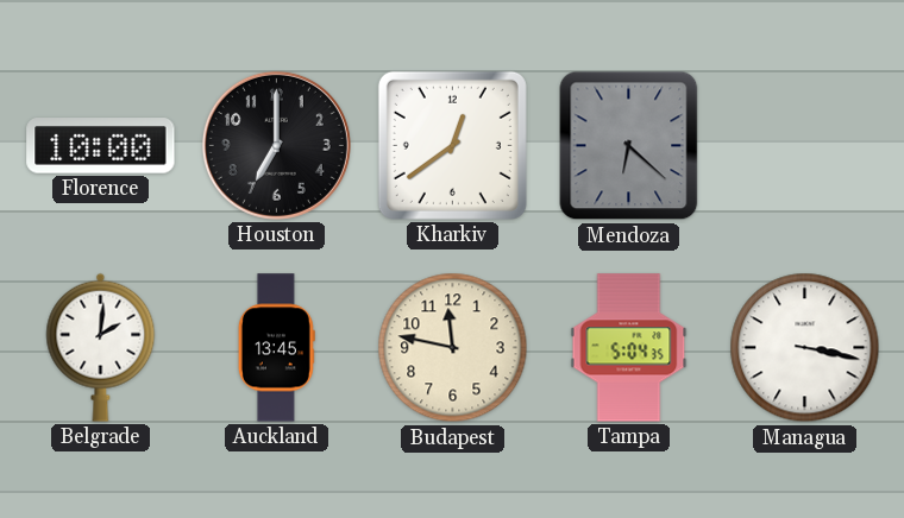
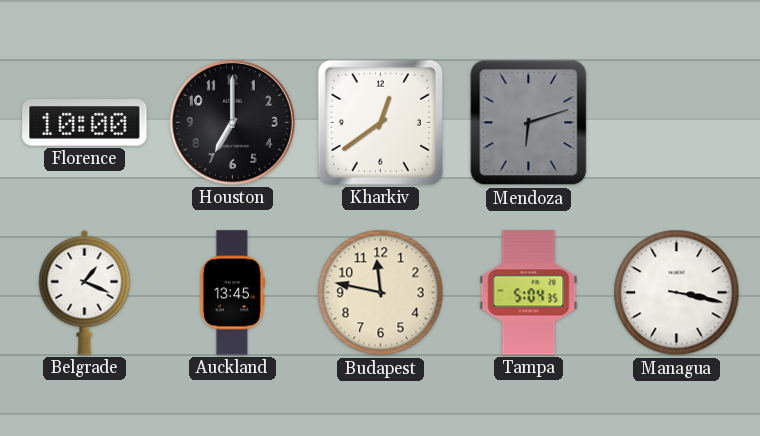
Mendoza: 6:22 -> 6:12
Belgrade: 2:01 -> 1:19
